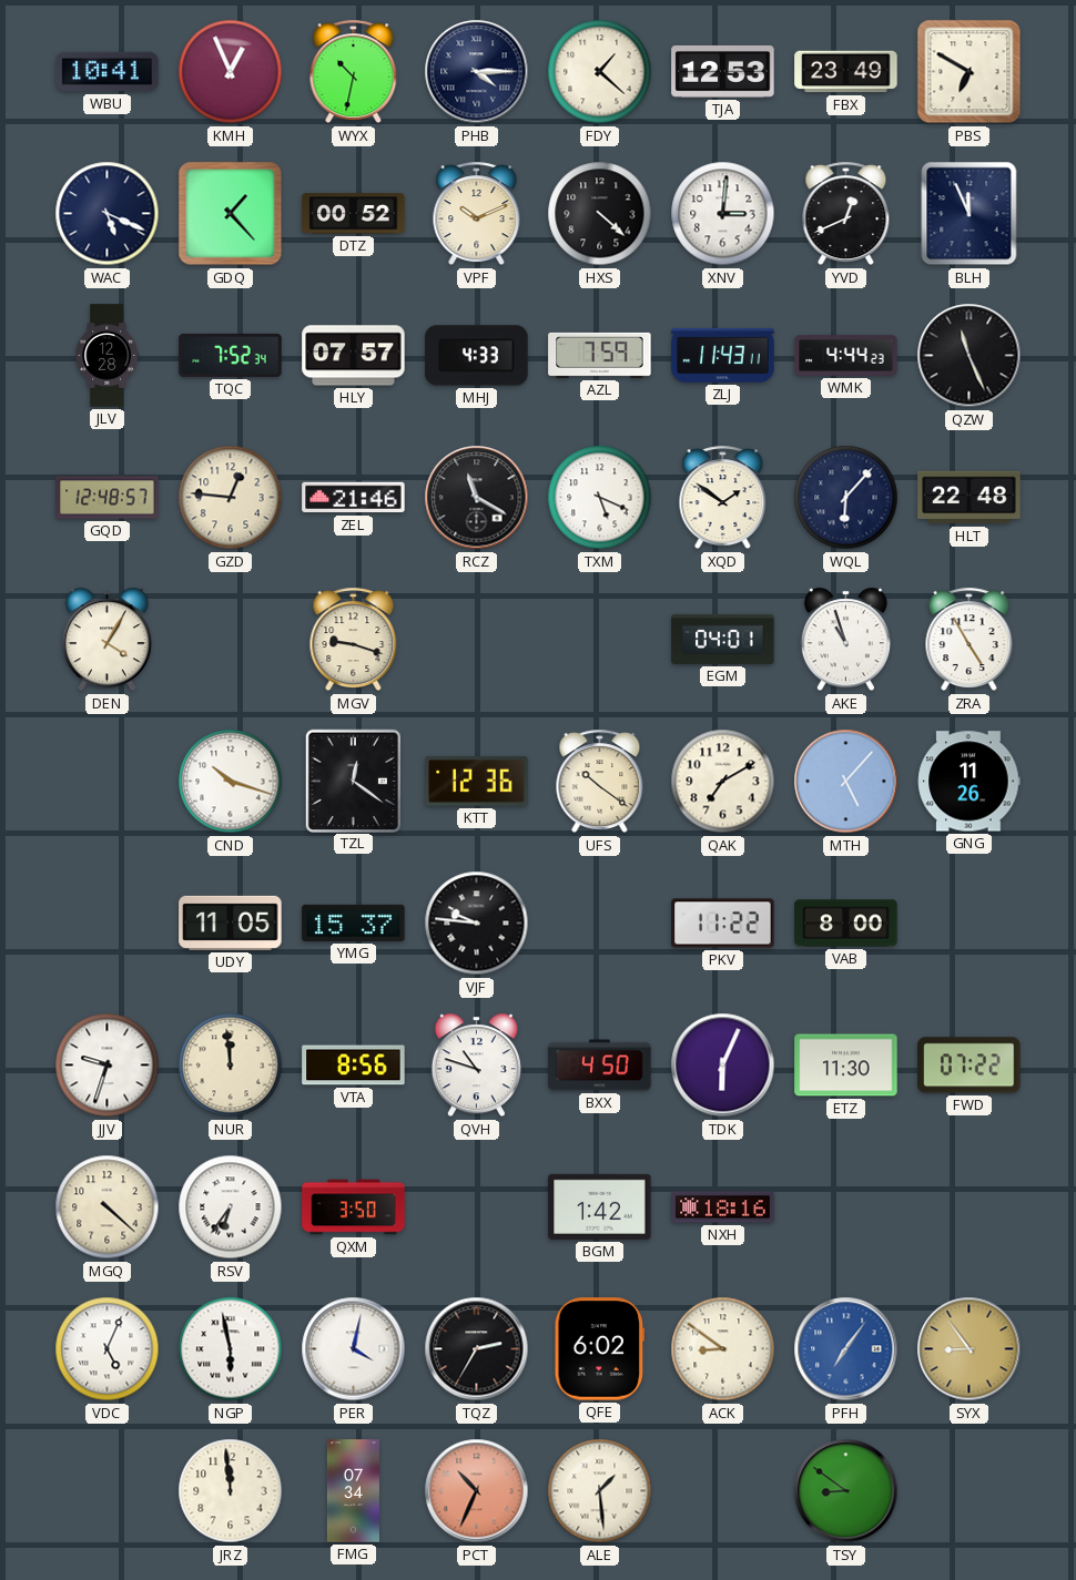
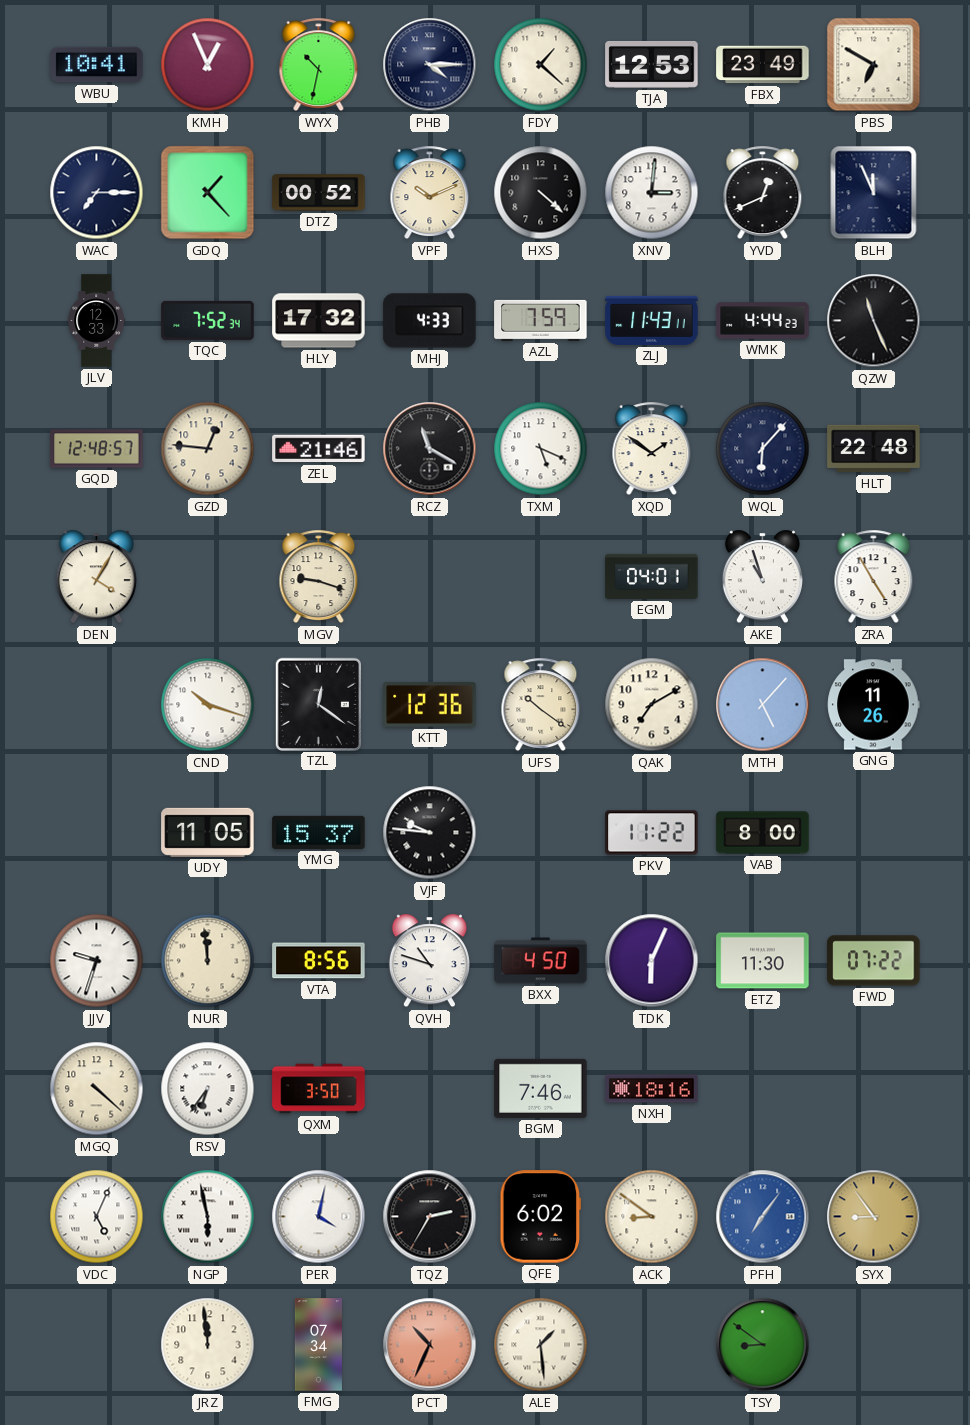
WAC: 5:19 -> 7:15
JLV: 12:28 -> 12:33
HLY: 07:57 -> 17:32
BGM: 1:42 -> 7:46
